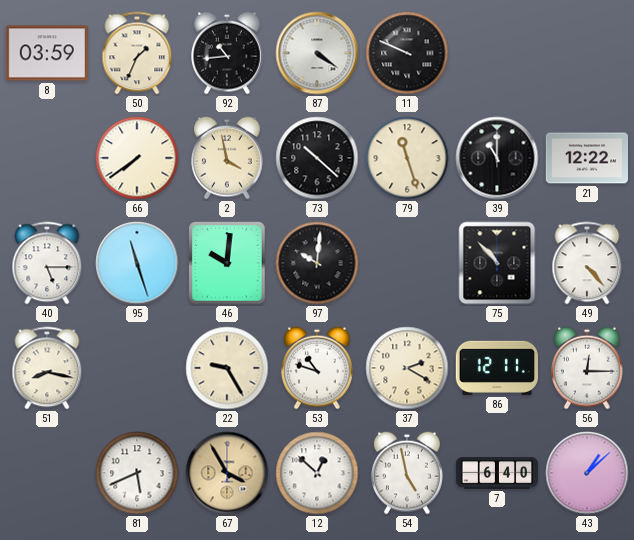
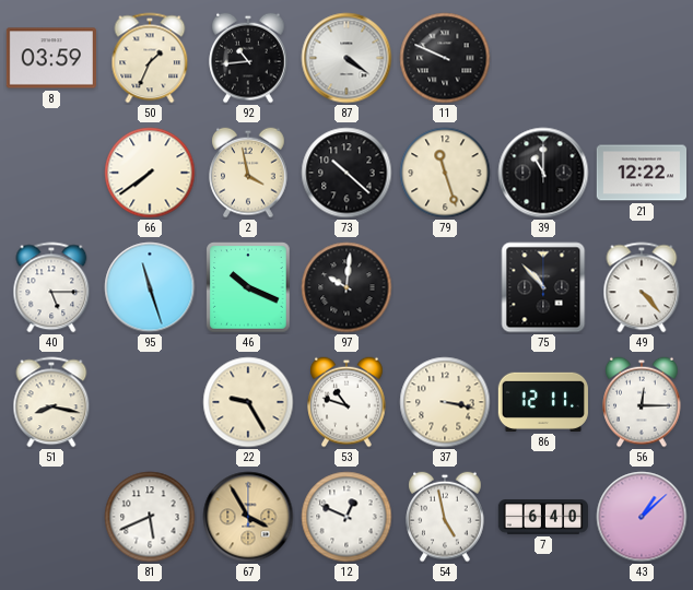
46: 10:01 -> 10:19
37: 2:20 -> 3:17
12: 12:52 -> 12:49
